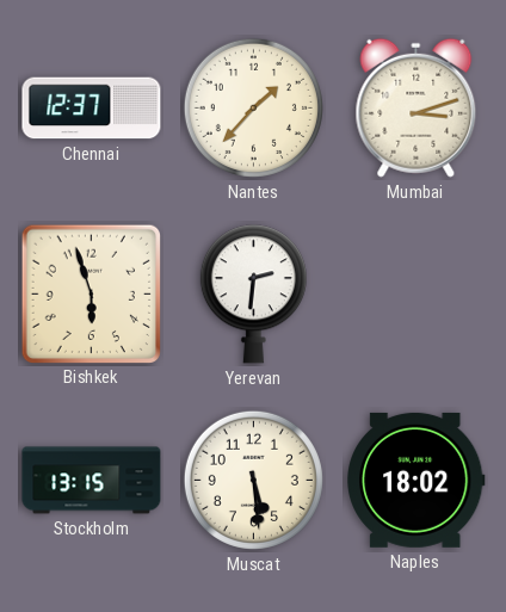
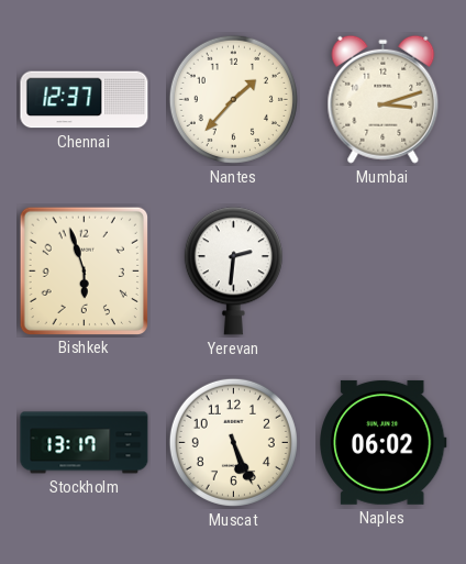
Stockholm: 13:15 -> 13:17
Muscat: 5:29 -> 5:26
Naples: 18:02 -> 06:02
